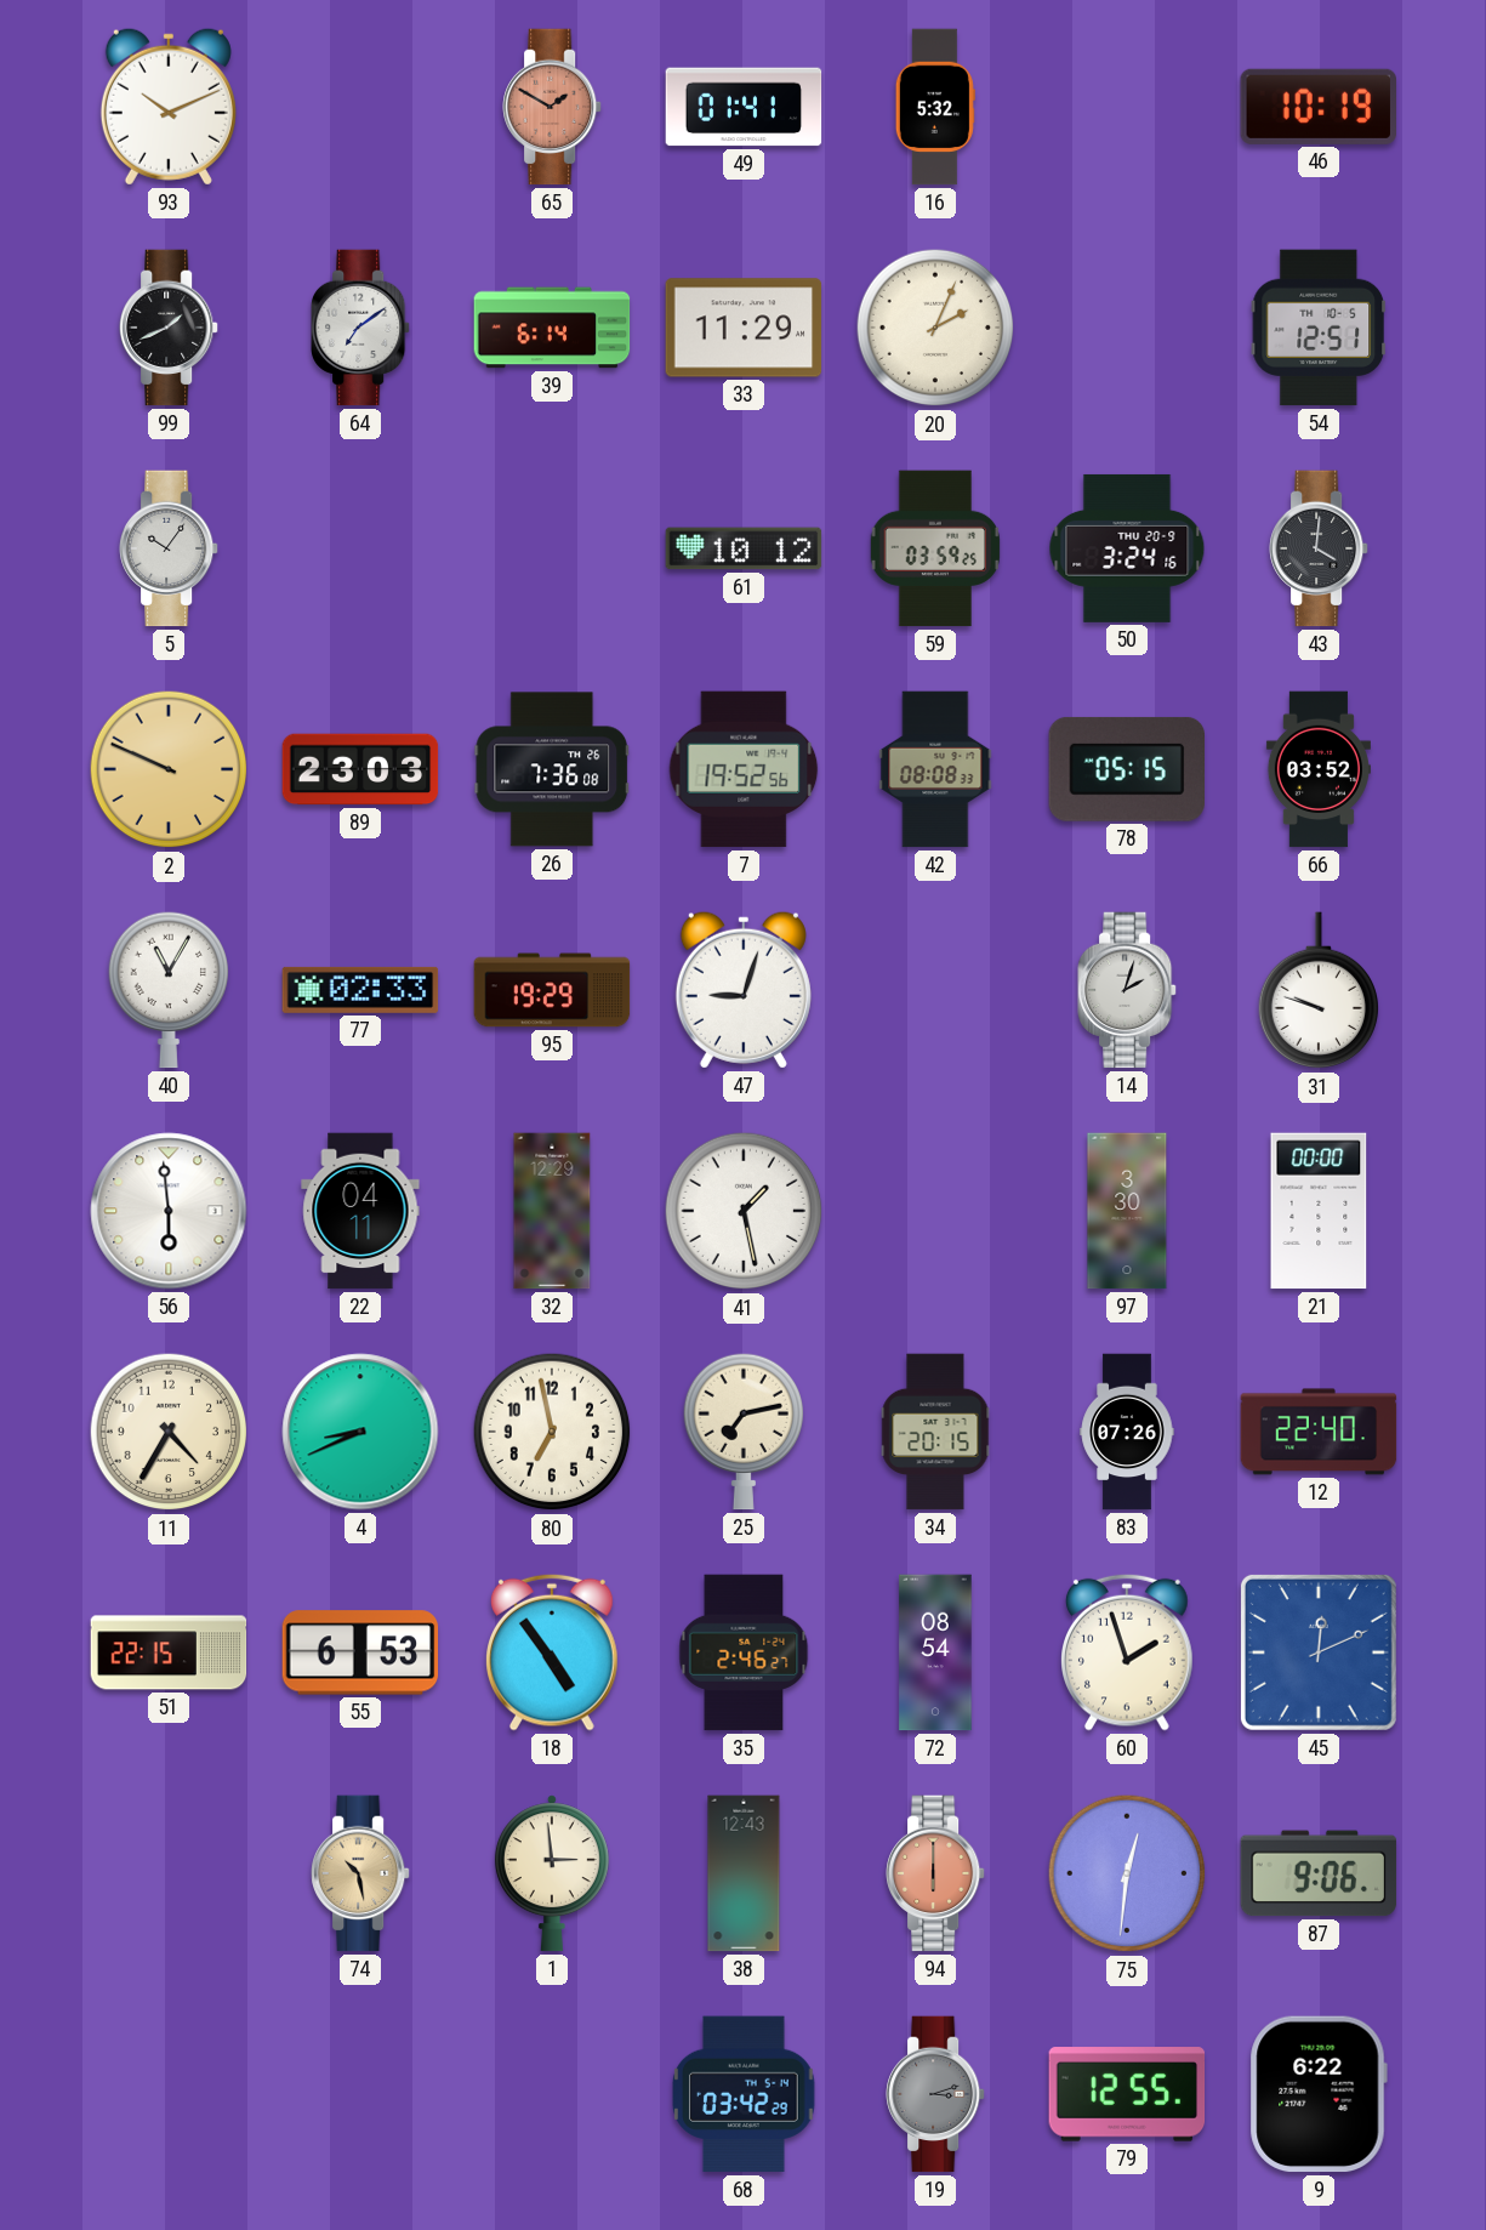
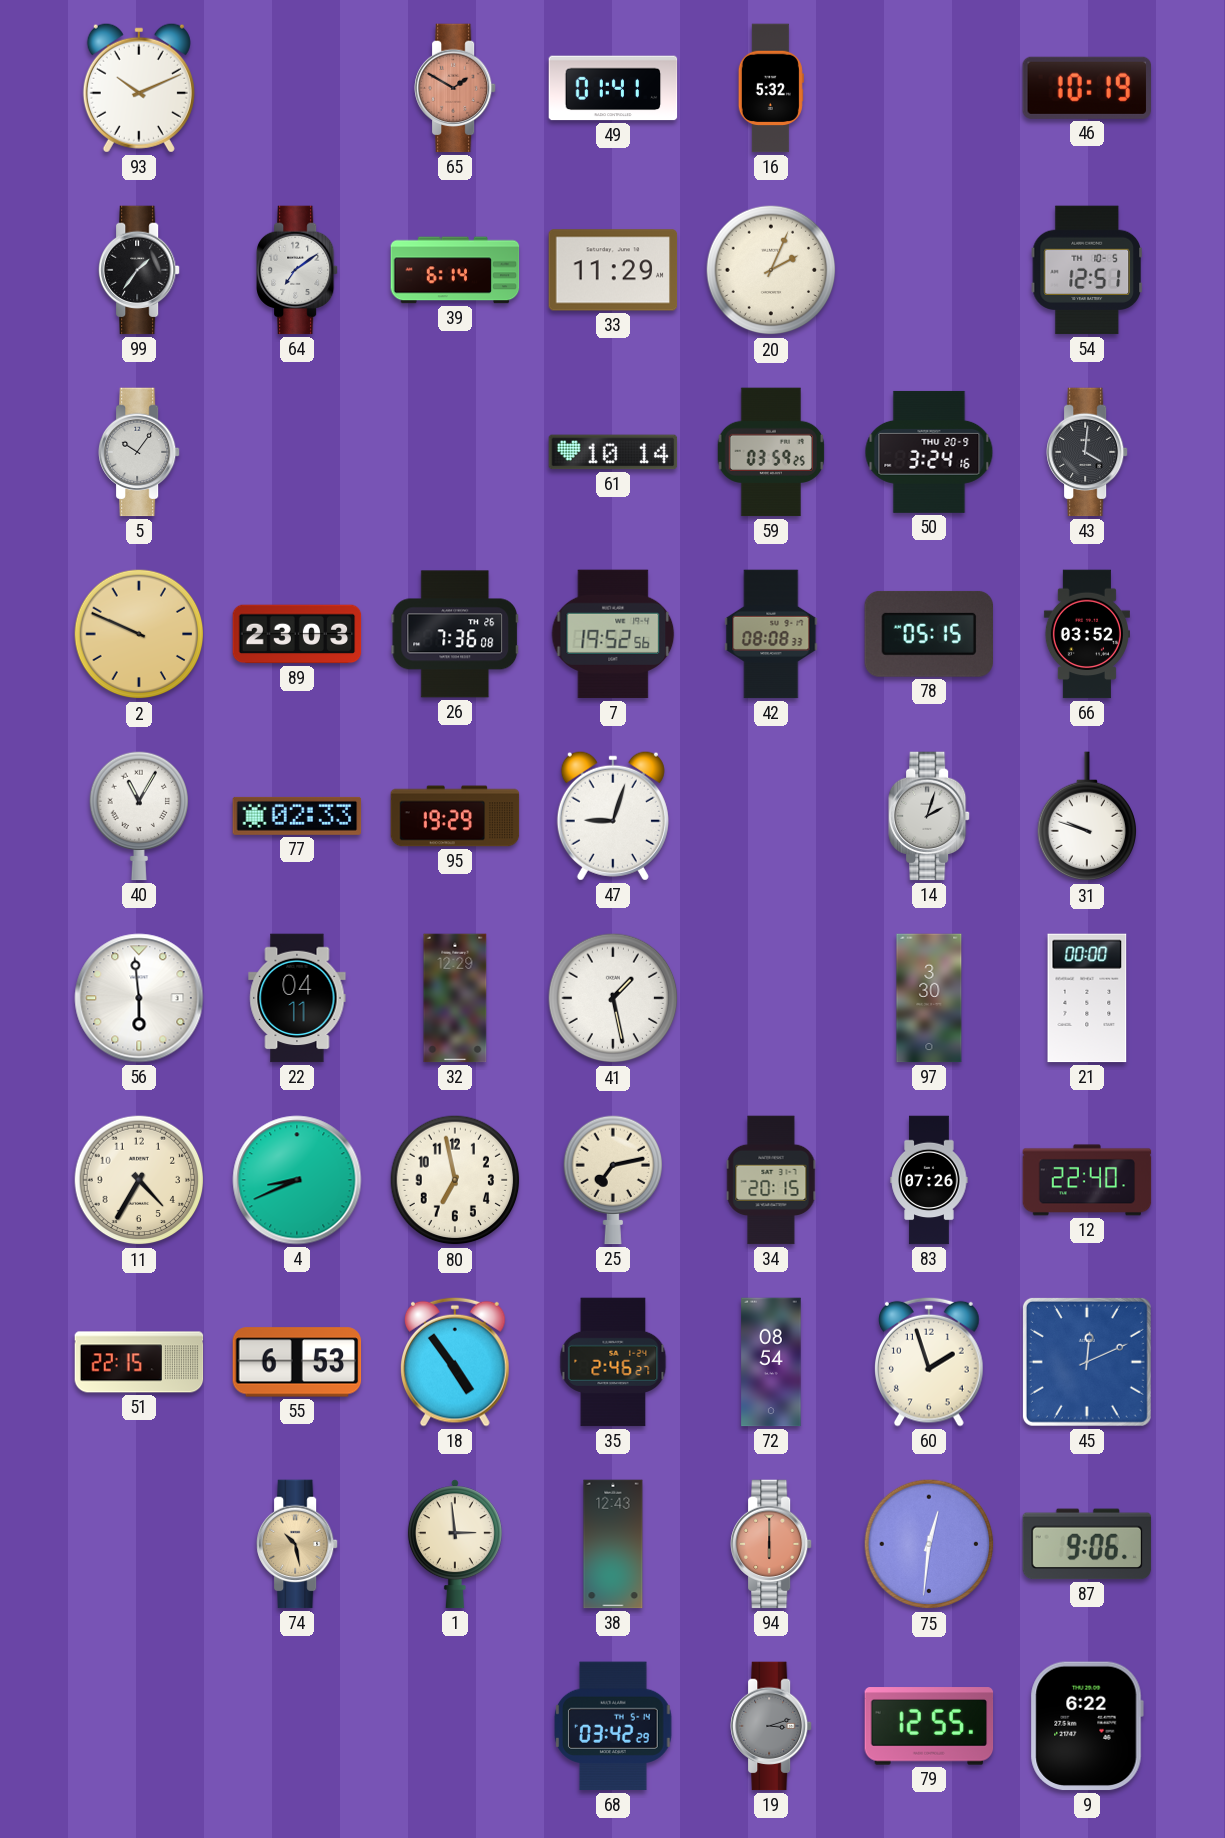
99: 1:41 -> 1:36
61: 10:12 -> 10:14
